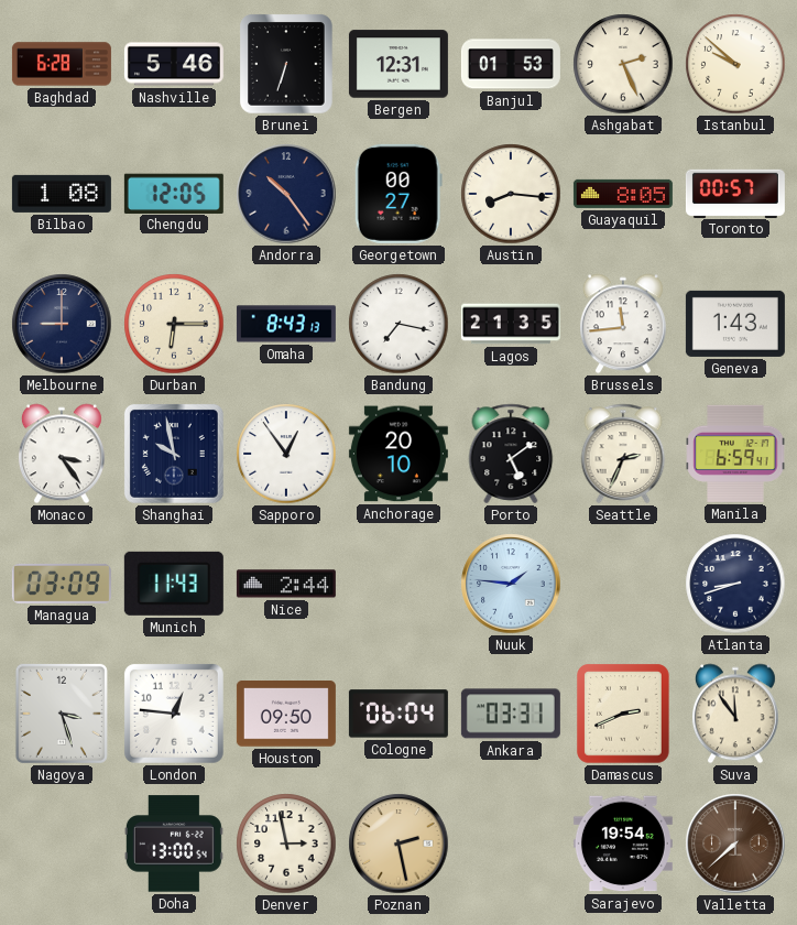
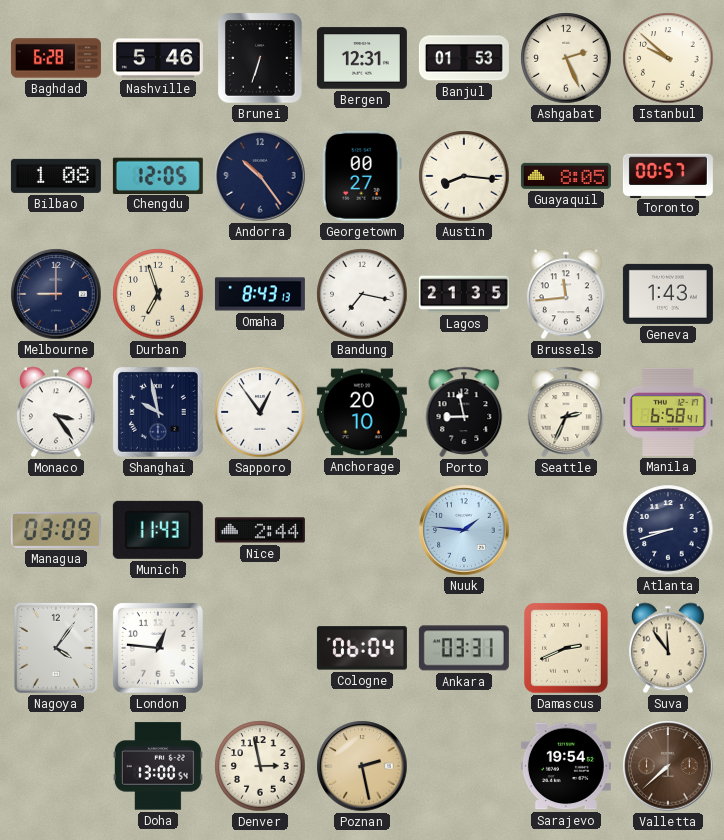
Durban: 6:15 -> 6:57
Porto: 5:09 -> 8:58
Manila: 6:59 -> 6:58
Nagoya: 3:27 -> 4:06
Houston: 09:50 -> none
